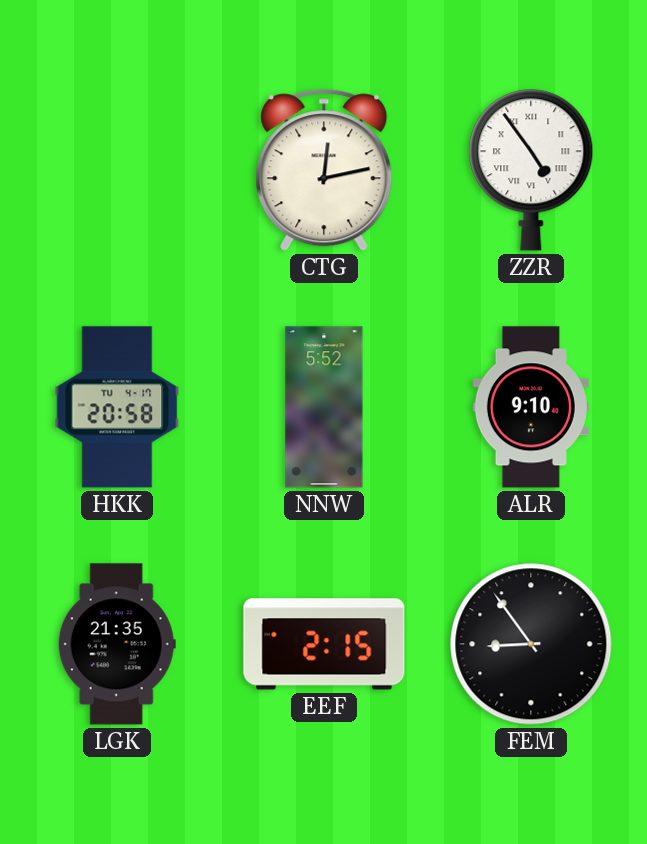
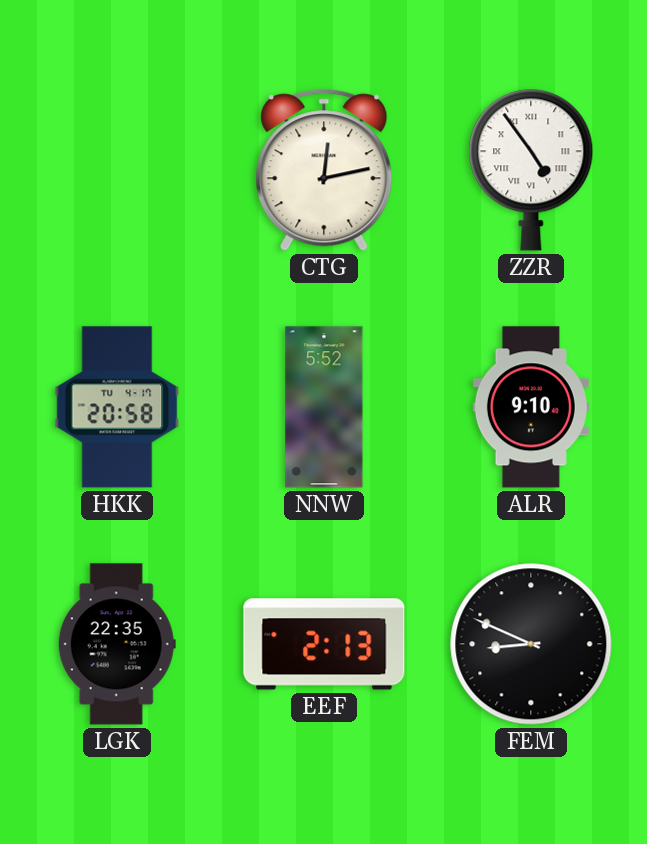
LGK: 21:35 -> 22:35
EEF: 2:15 -> 2:13
FEM: 8:54 -> 8:49
